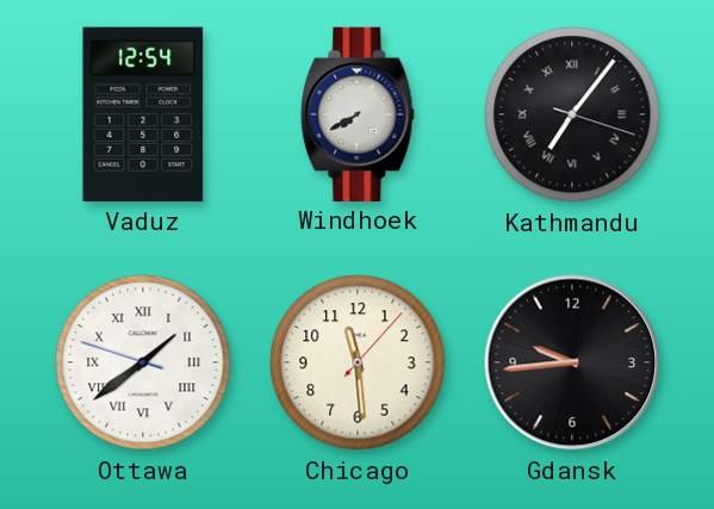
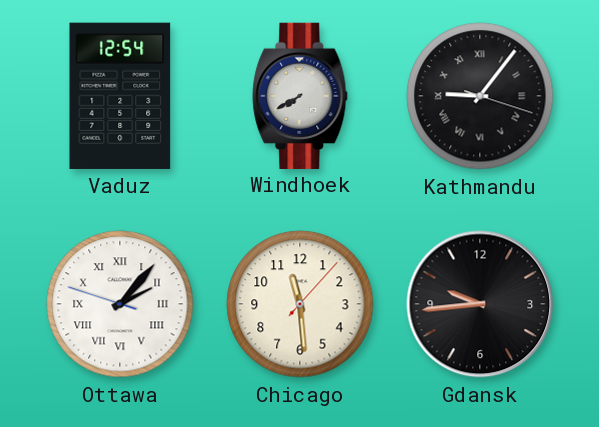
Kathmandu: 7:06 -> 9:06
Ottawa: 1:38 -> 2:06
